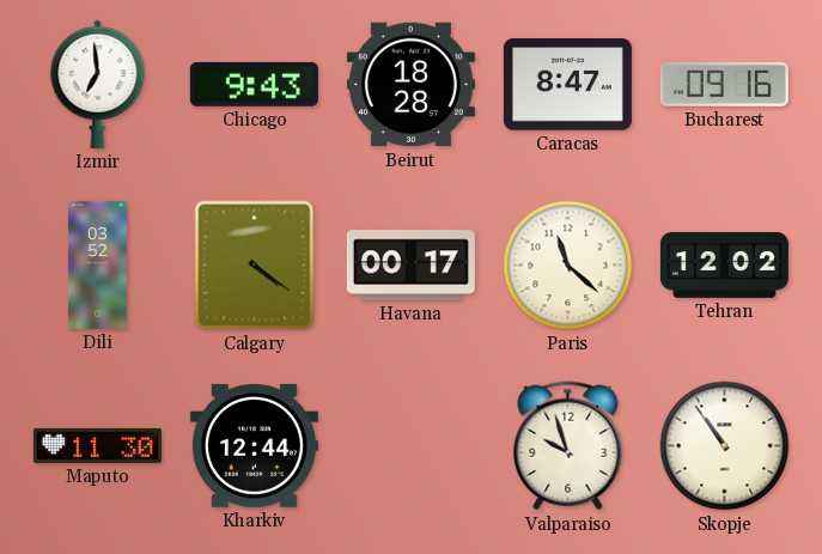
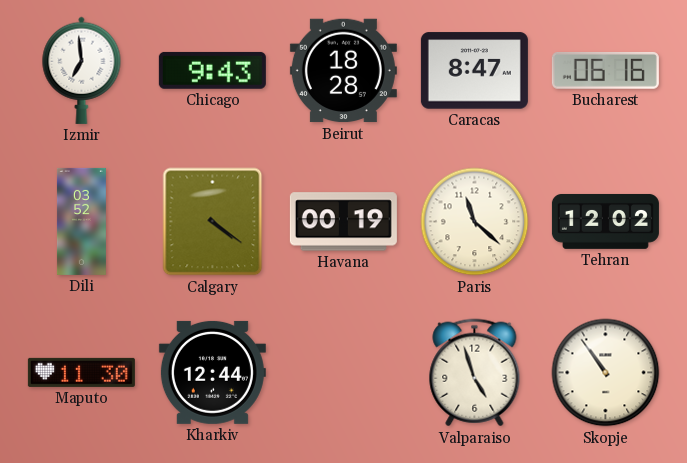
Bucharest: 09:16 -> 06:16
Havana: 00:17 -> 00:19
Valparaiso: 9:57 -> 4:57
